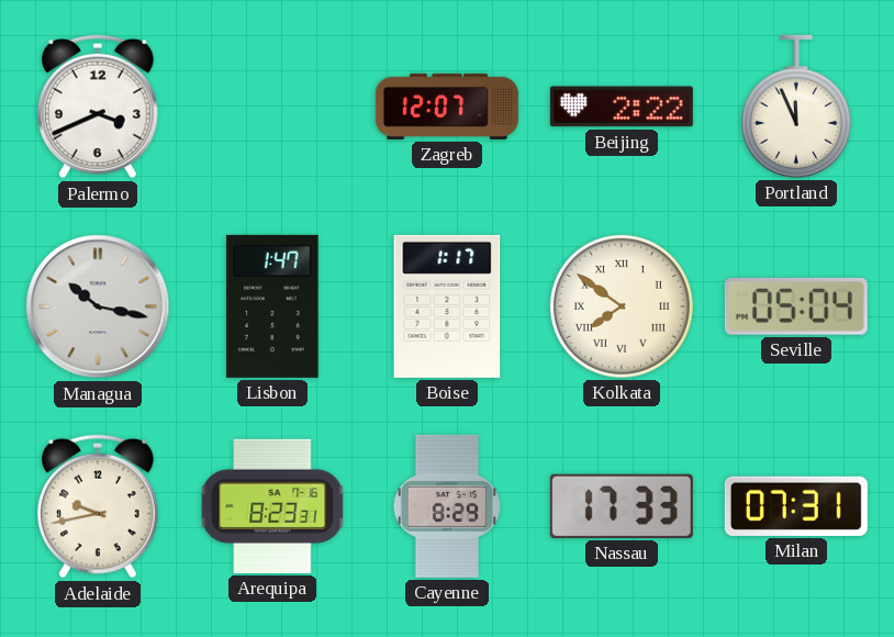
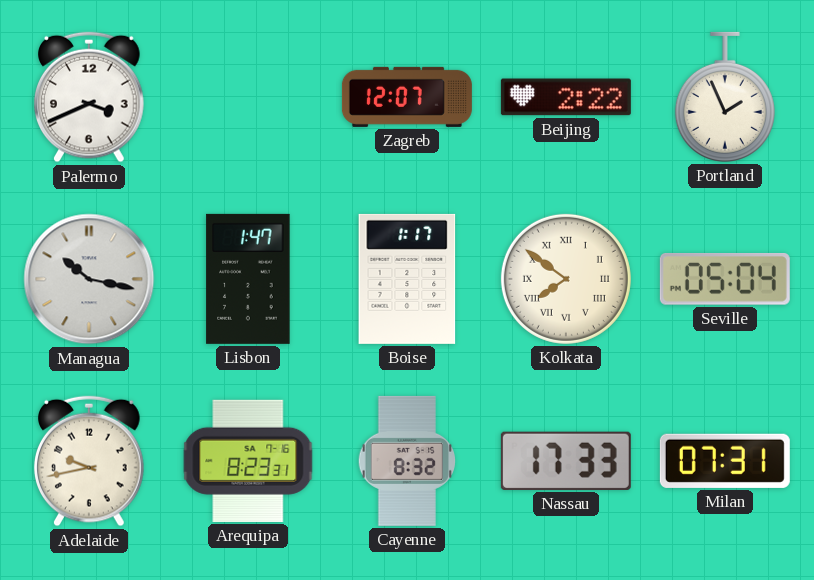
Portland: 11:56 -> 1:56
Cayenne: 8:29 -> 8:32
